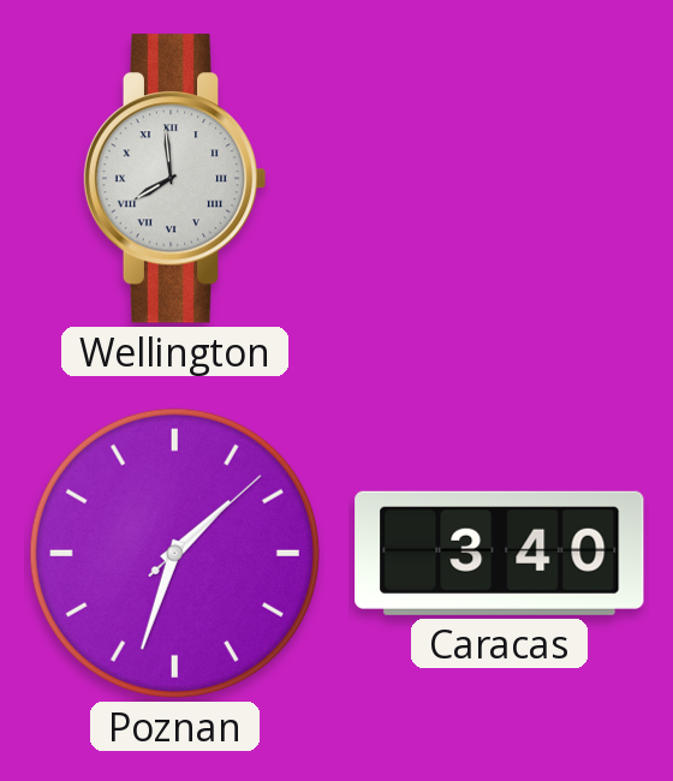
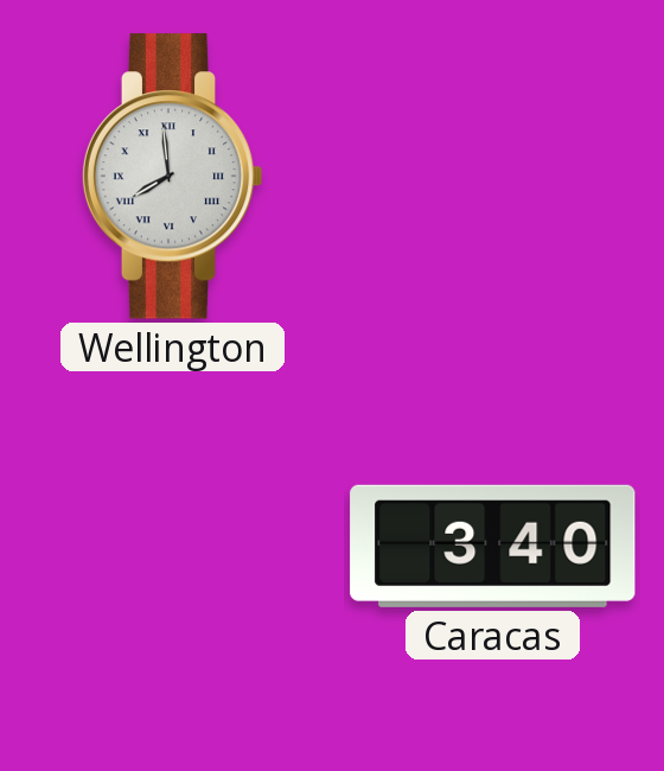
Poznan: 1:33 -> none
